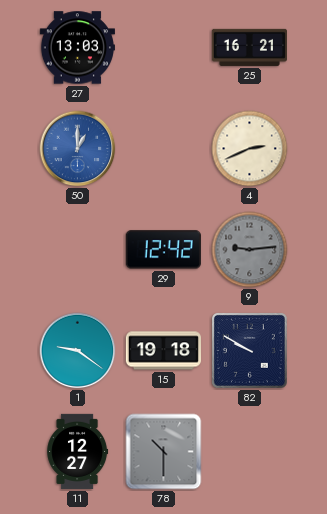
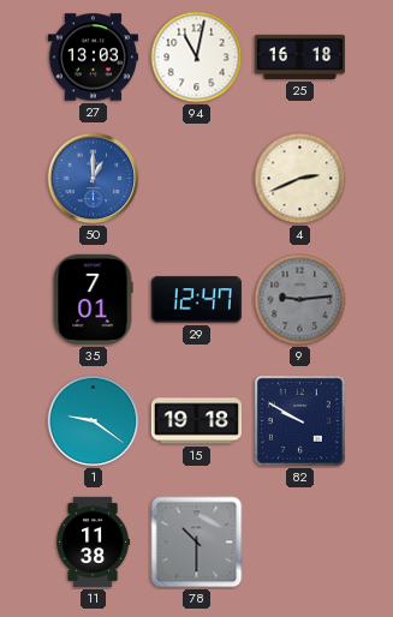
94: none -> 11:02
25: 16:21 -> 16:18
35: none -> 7:01
29: 12:42 -> 12:47
11: 12:27 -> 11:38
